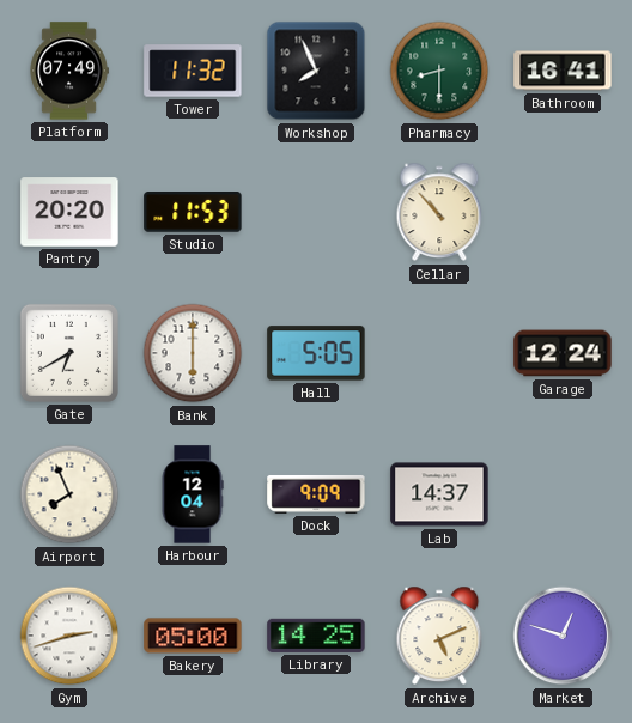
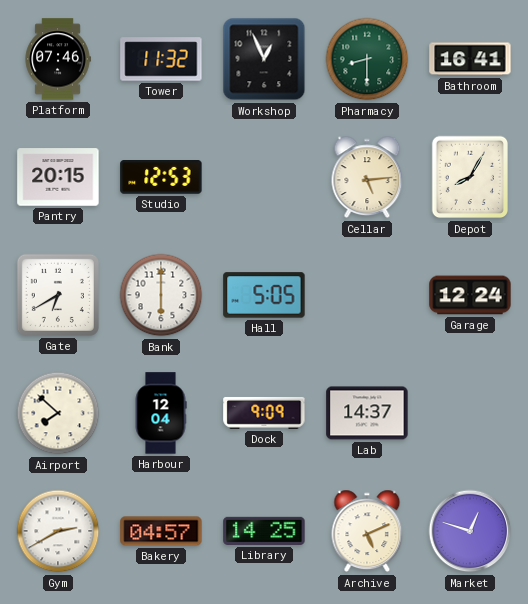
Platform: 07:49 -> 07:46
Workshop: 7:56 -> 12:56
Pantry: 20:20 -> 20:15
Studio: 11:53 -> 12:53
Cellar: 10:53 -> 5:14
Depot: none -> 8:05
Airport: 7:56 -> 7:52
Gym: 2:42 -> 2:40
Bakery: 05:00 -> 04:57
